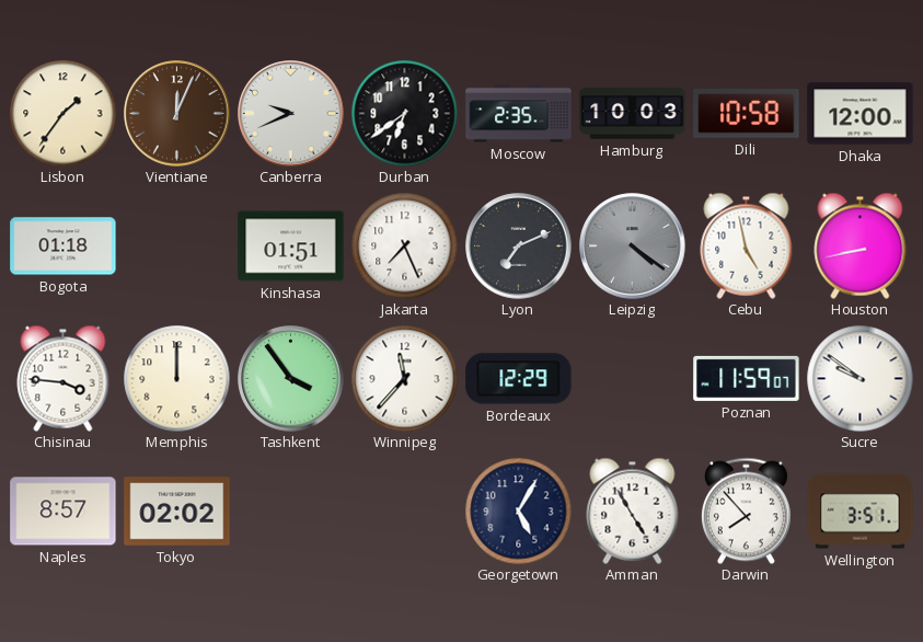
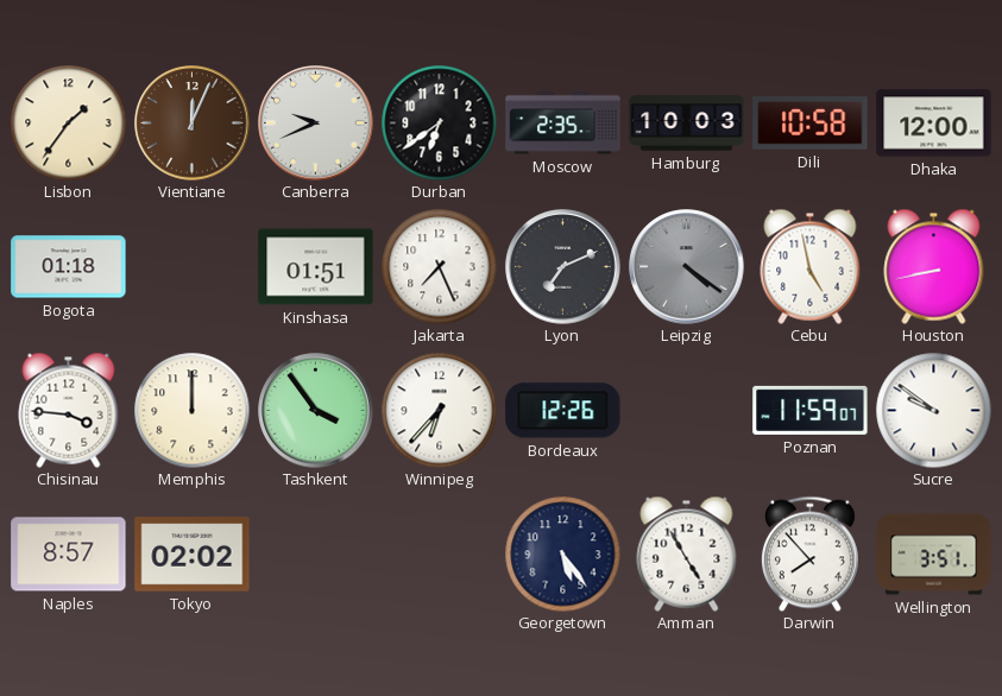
Winnipeg: 11:37 -> 6:37
Bordeaux: 12:29 -> 12:26
Georgetown: 5:05 -> 5:24
